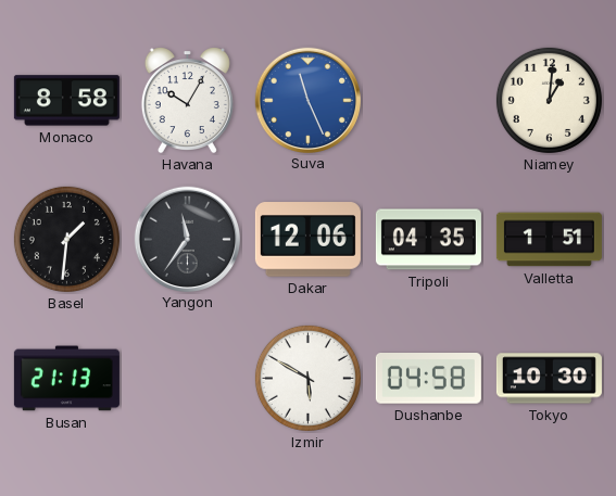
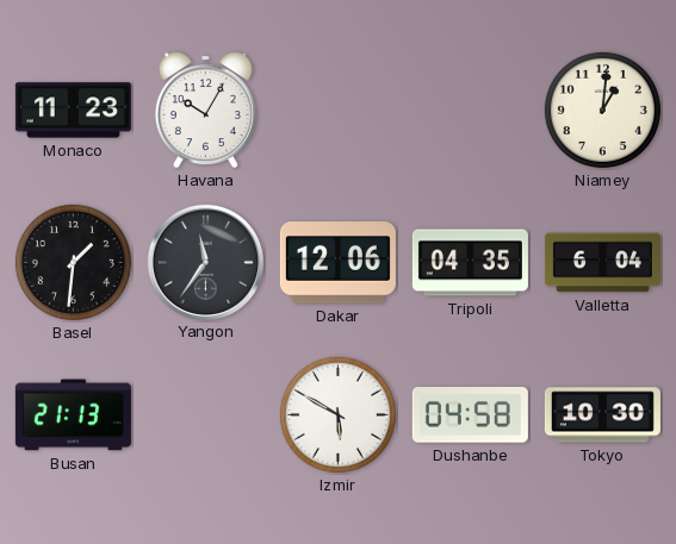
Monaco: 8:58 -> 11:23
Suva: 11:26 -> none
Valletta: 1:51 -> 6:04
